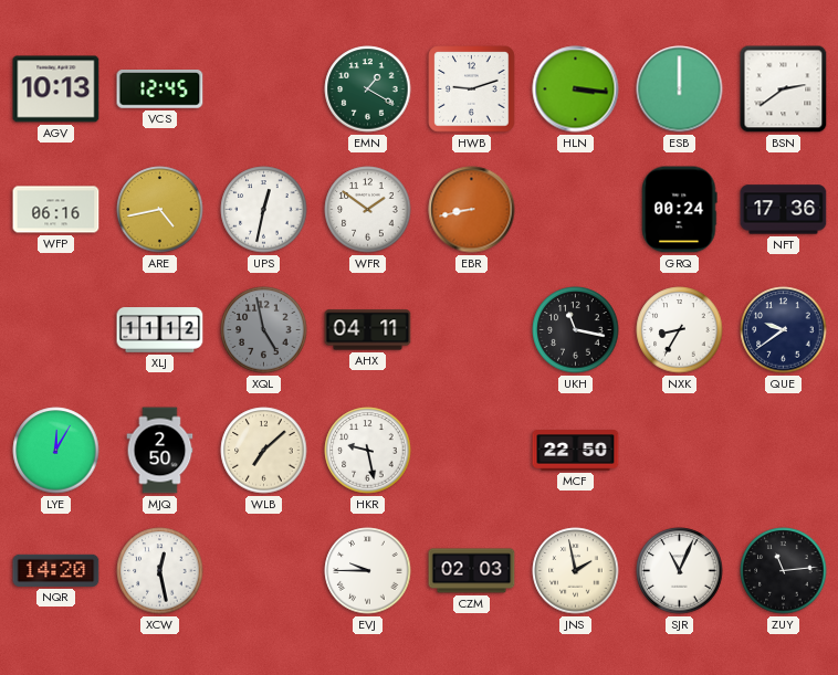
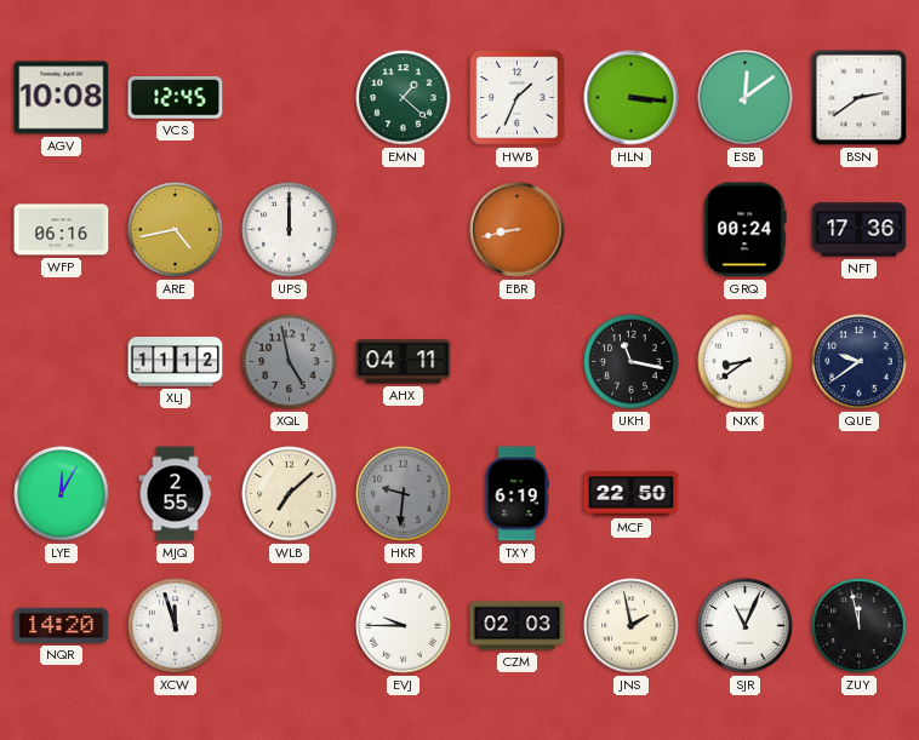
AGV: 10:13 -> 10:08
EMN: 1:20 -> 1:22
HWB: 9:12 -> 1:34
ESB: 12:00 -> 12:09
UPS: 12:32 -> 12:00
WFR: 1:51 -> none
NXK: 8:35 -> 8:39
MJQ: 2:50 -> 2:55
HKR: 9:28 -> 9:31
HKR dial: white -> grey
TXY: none -> 6:19
XCW: 12:28 -> 11:57
ZUY: 11:14 -> 11:58
